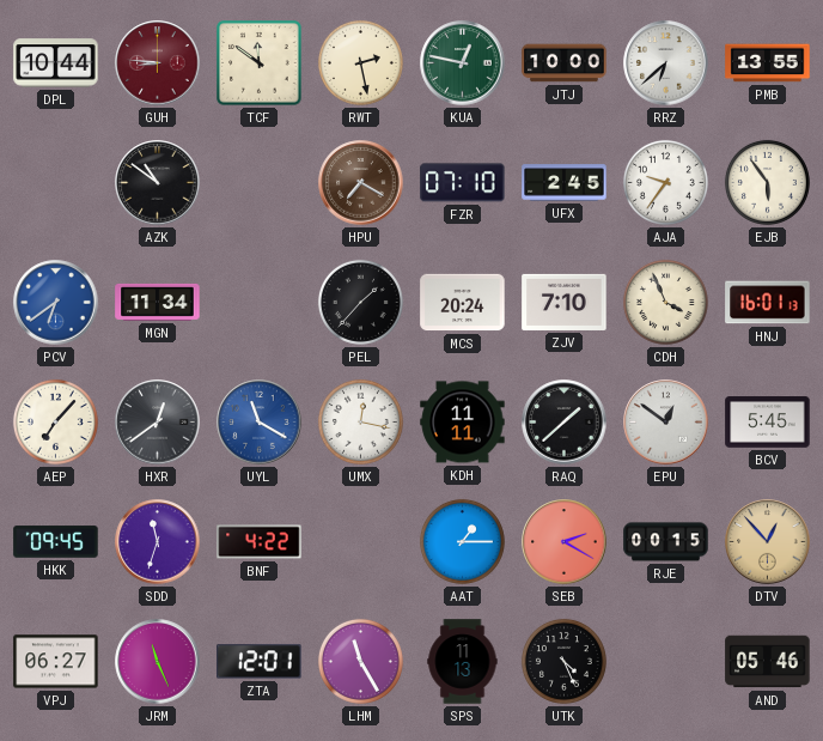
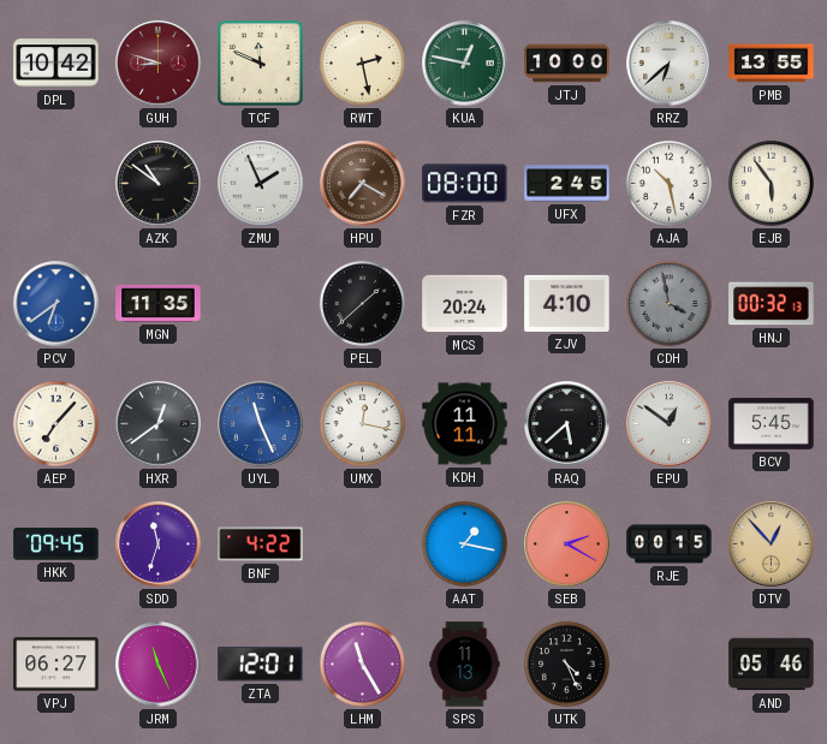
DPL: 10:44 -> 10:42
GUH: 8:46 -> 8:48
TCF: 11:51 -> 11:49
ZMU: none -> 1:56
FZR: 07:10 -> 08:00
AJA: 9:36 -> 10:28
MGN: 11:34 -> 11:35
PEL: 1:37 -> 1:38
ZJV: 7:10 -> 4:10
CDH: 3:56 -> 3:58
CDH dial: cream -> grey
HNJ: 16:01 -> 00:32
UYL: 11:20 -> 11:26
RAQ: 1:38 -> 5:38
AAT: 1:15 -> 1:17
